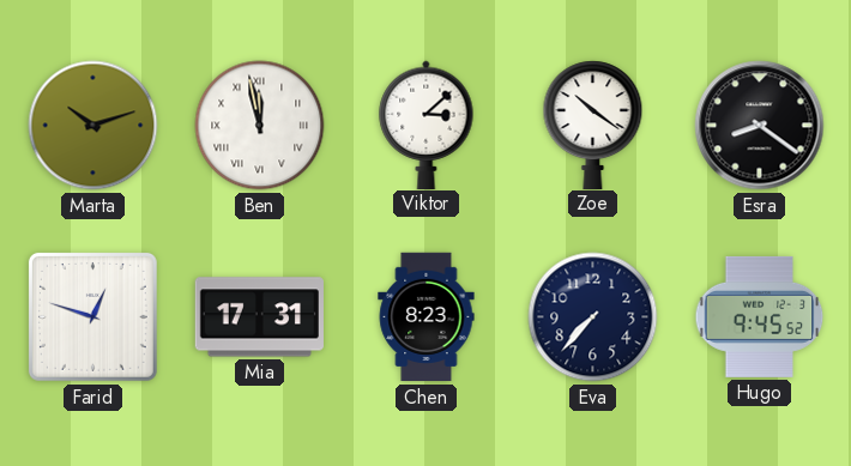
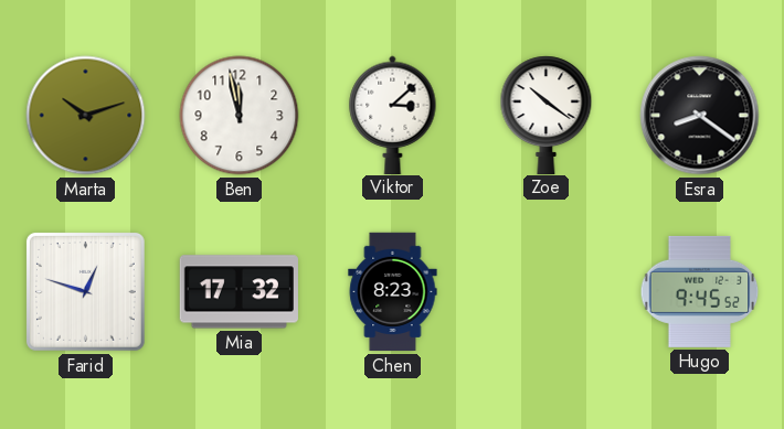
Ben numerals: Roman -> Arabic
Mia: 17:31 -> 17:32
Eva: 7:37 -> none
